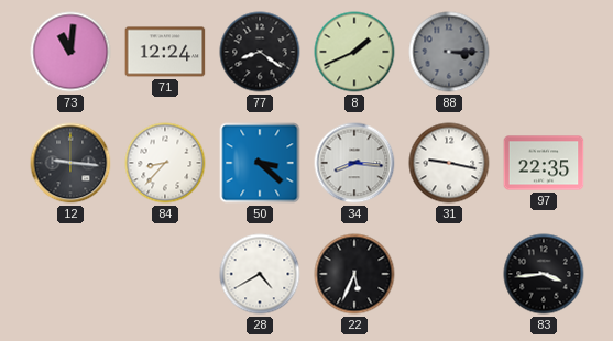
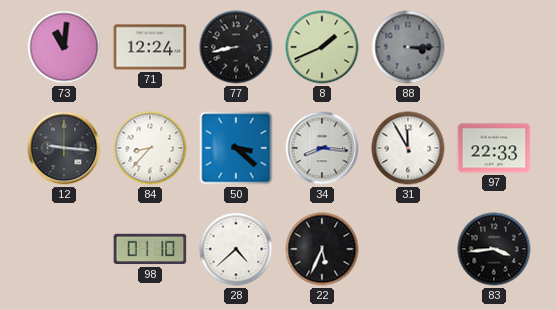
77: 8:21 -> 8:43
31: 9:17 -> 11:55
97: 22:35 -> 22:33
98: none -> 01:10
28: 4:40 -> 4:38
